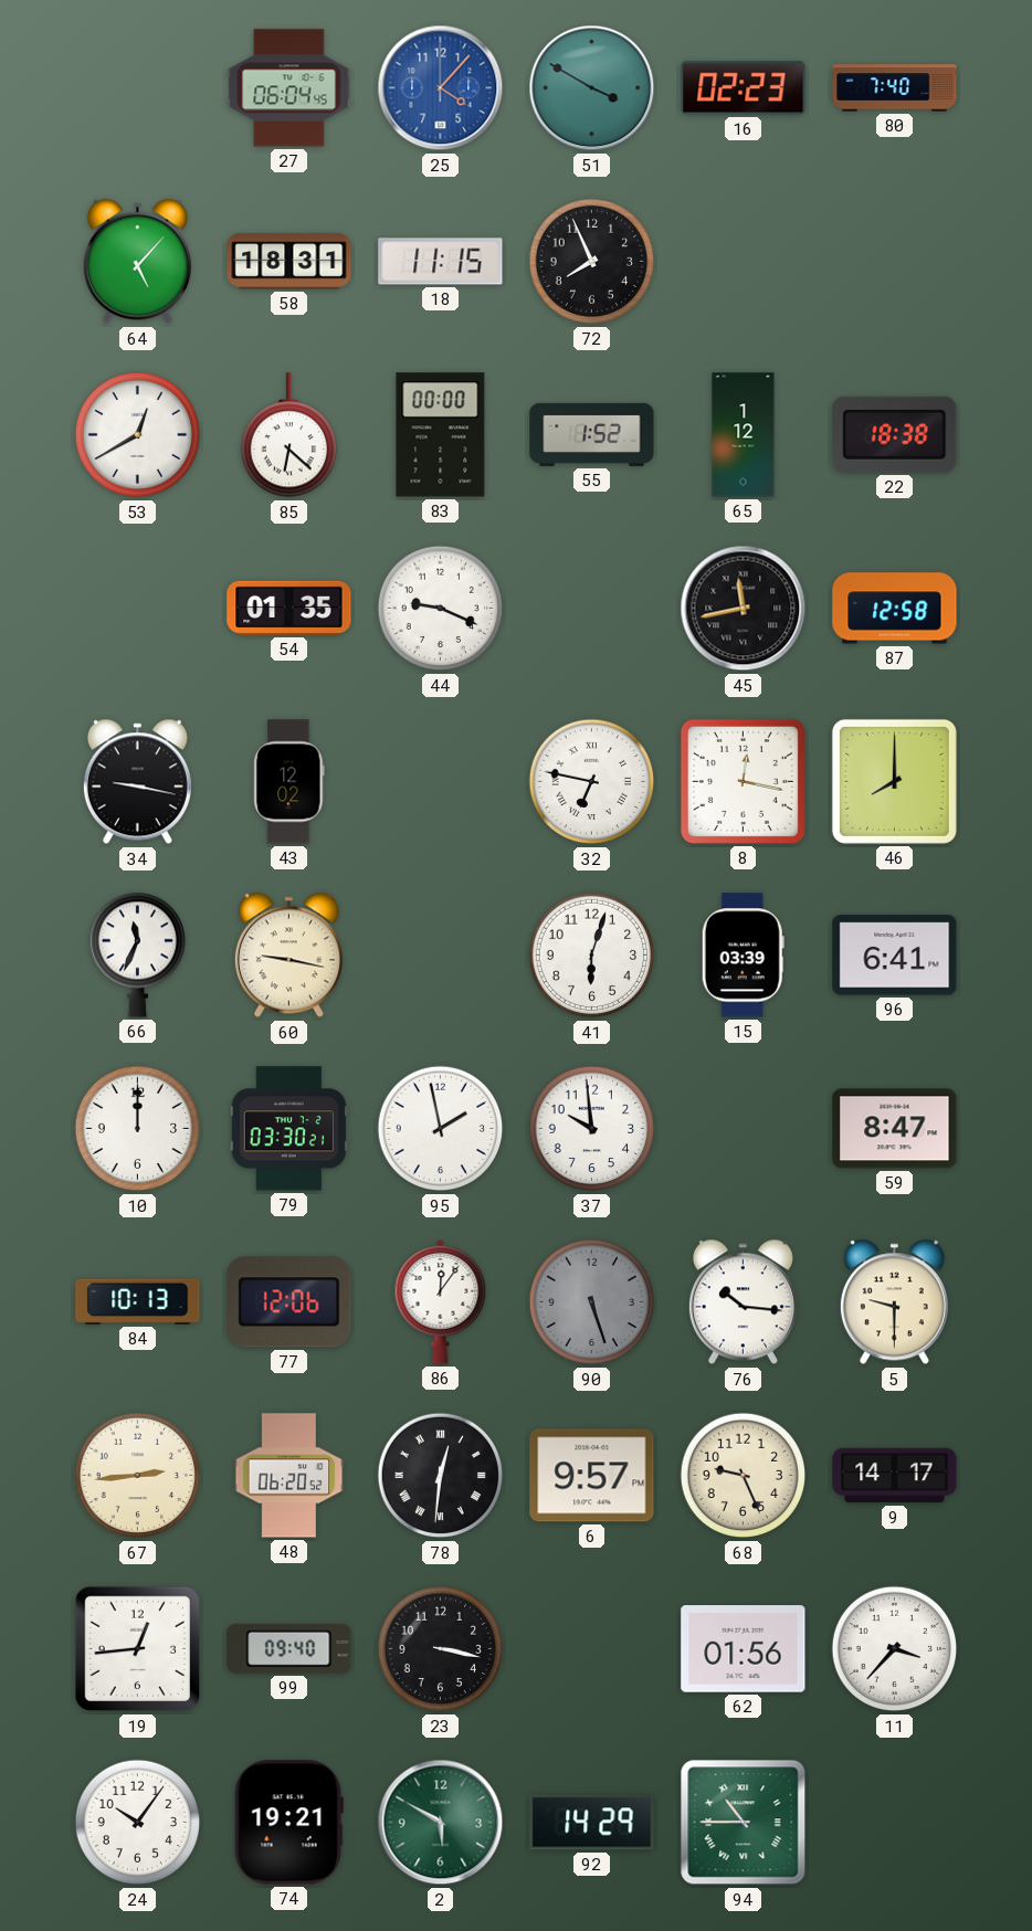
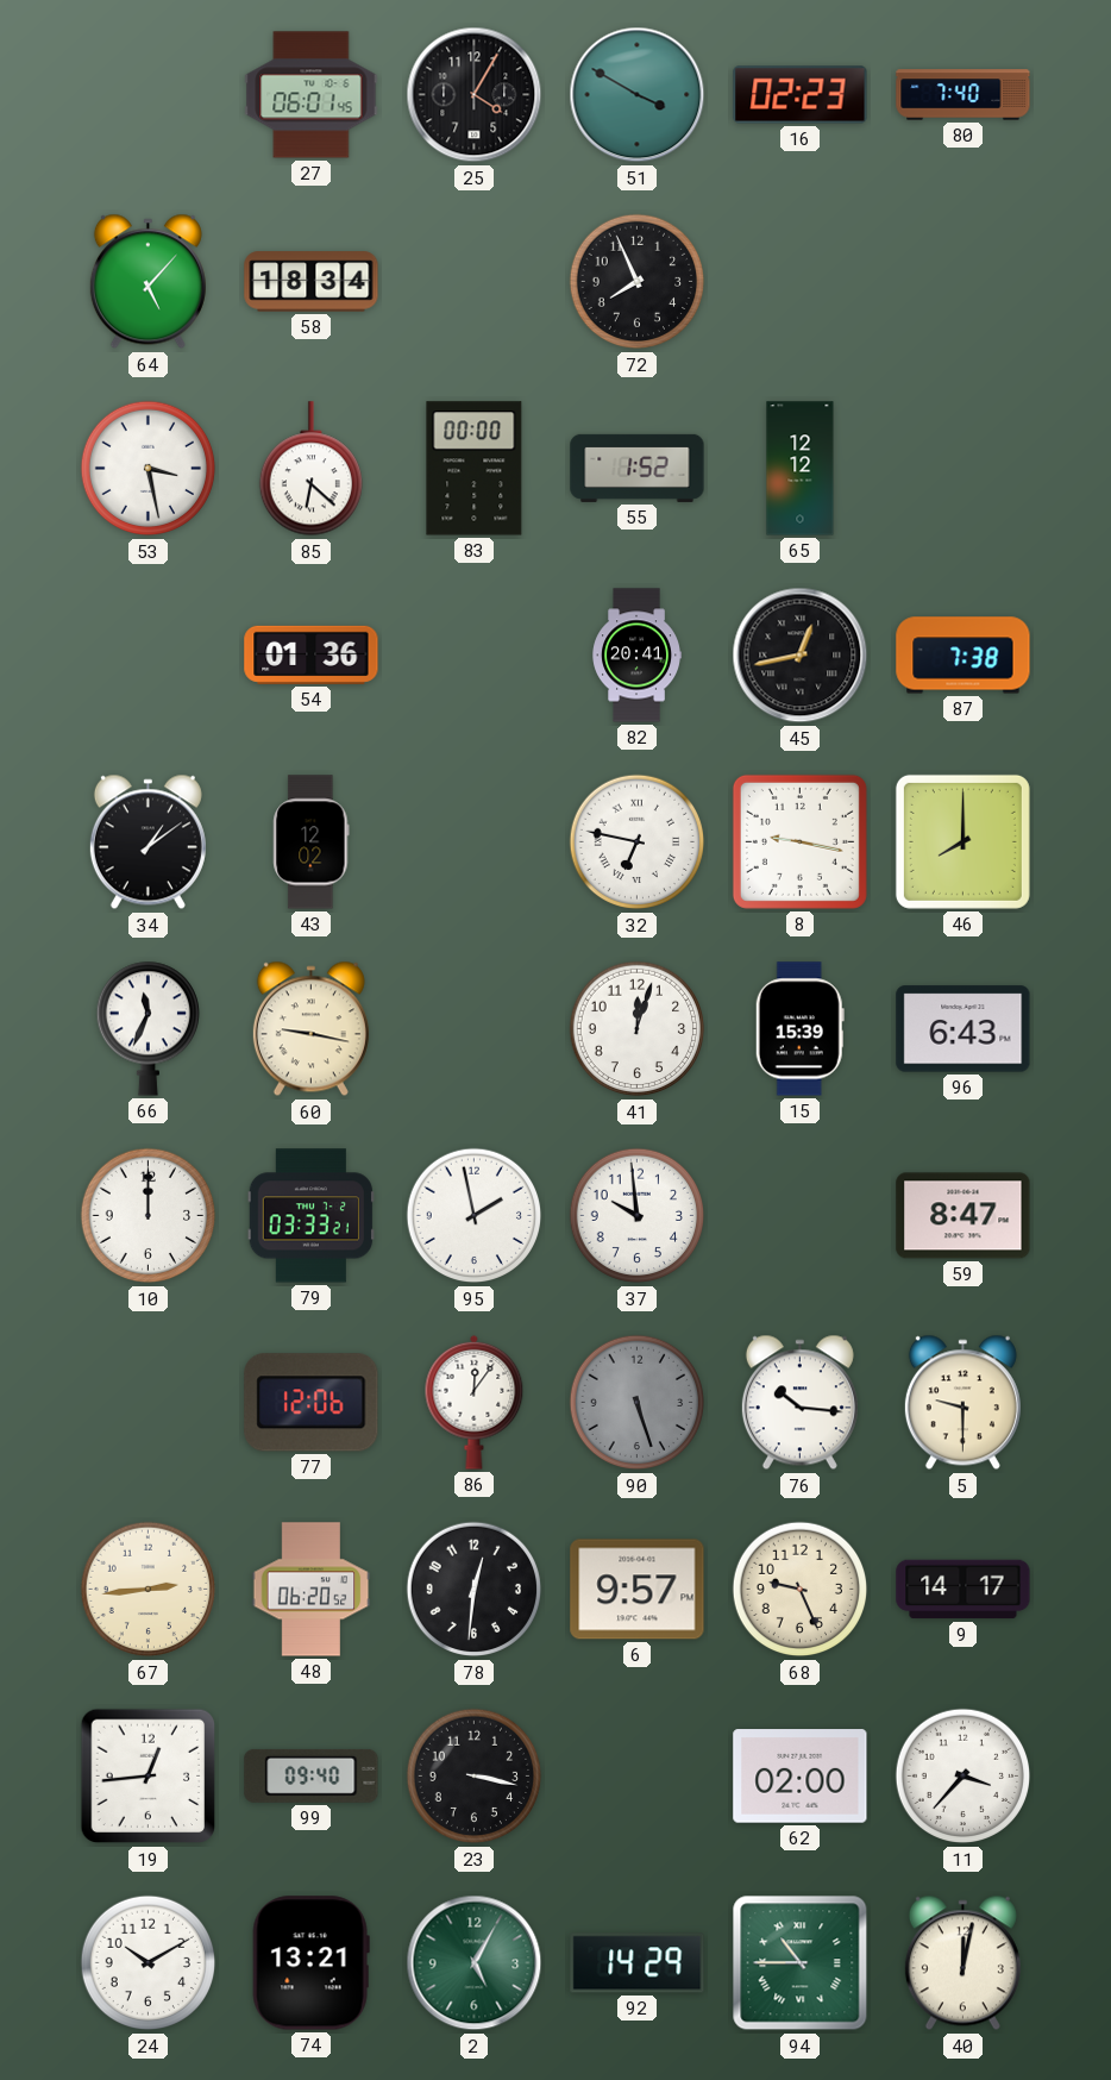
27: 06:04 -> 06:01
25: 4:07 -> 4:05
25 dial: blue -> black
58: 18:31 -> 18:34
18: 11:15 -> none
53: 12:40 -> 3:28
65: 1:12 -> 12:12
22: 18:38 -> none
54: 01:35 -> 01:36
44: 9:19 -> none
82: none -> 20:41
45: 11:43 -> 12:43
87: 12:58 -> 7:38
34: 9:17 -> 1:09
8: 12:17 -> 9:17
41: 6:03 -> 12:03
15: 03:39 -> 15:39
96: 6:41 -> 6:43
79: 03:30 -> 03:33
84: 10:13 -> none
78 numerals: Roman -> Arabic
62: 01:56 -> 02:00
24: 10:06 -> 10:10
74: 19:21 -> 13:21
2: 5:50 -> 5:05
40: none -> 12:02
